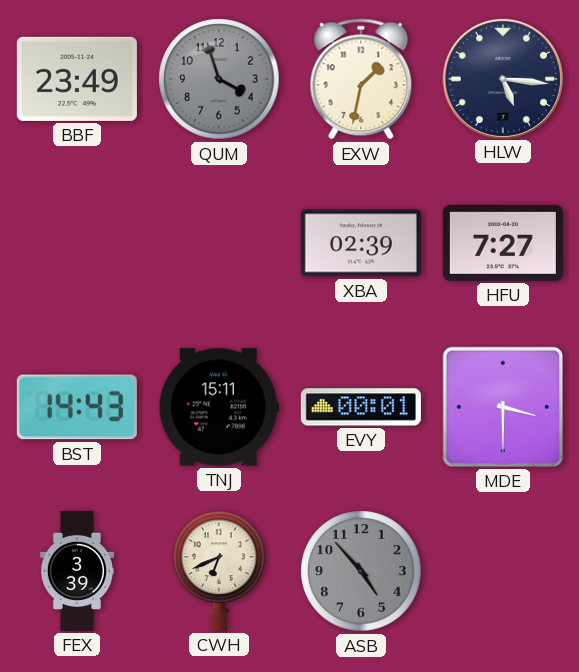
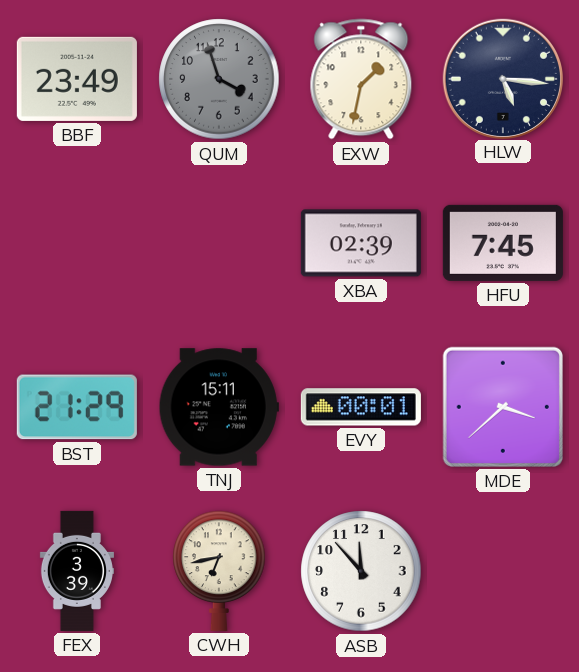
HFU: 7:27 -> 7:45
BST: 14:43 -> 21:29
MDE: 3:30 -> 3:38
CWH: 6:41 -> 6:43
ASB: 4:53 -> 11:53
ASB dial: grey -> white
